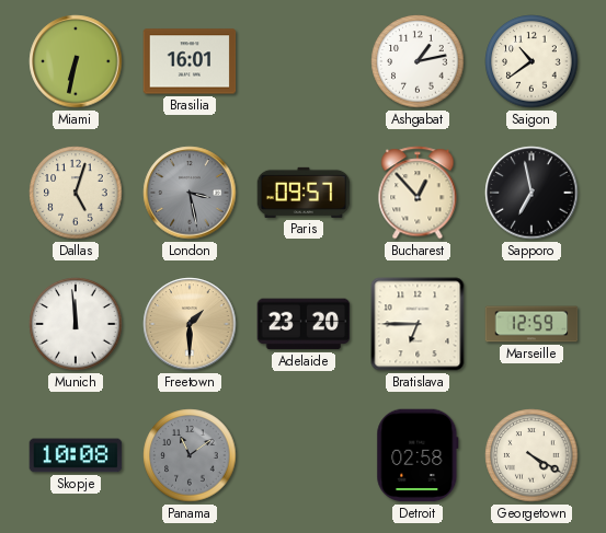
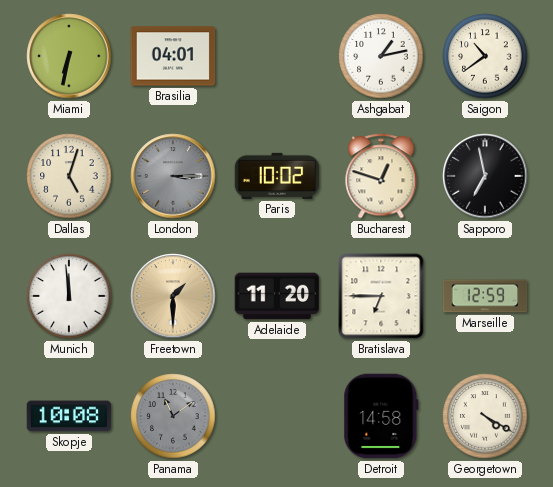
Brasilia: 16:01 -> 04:01
London: 3:28 -> 3:15
Paris: 09:57 -> 10:02
Bucharest: 12:53 -> 12:48
Adelaide: 23:20 -> 11:20
Detroit: 02:58 -> 14:58
